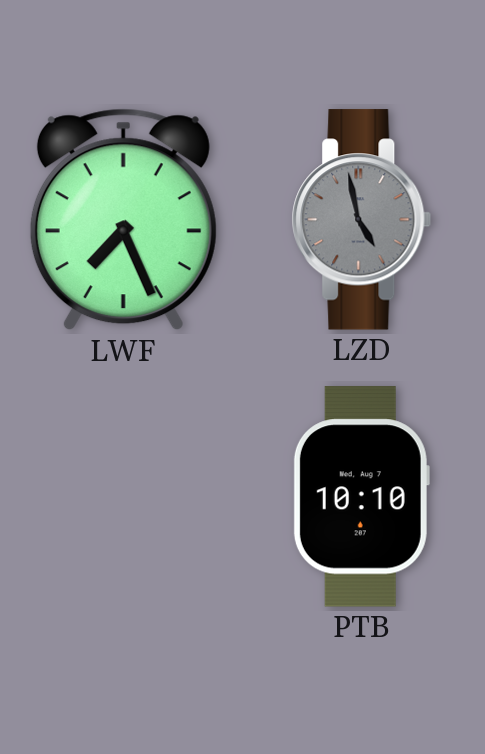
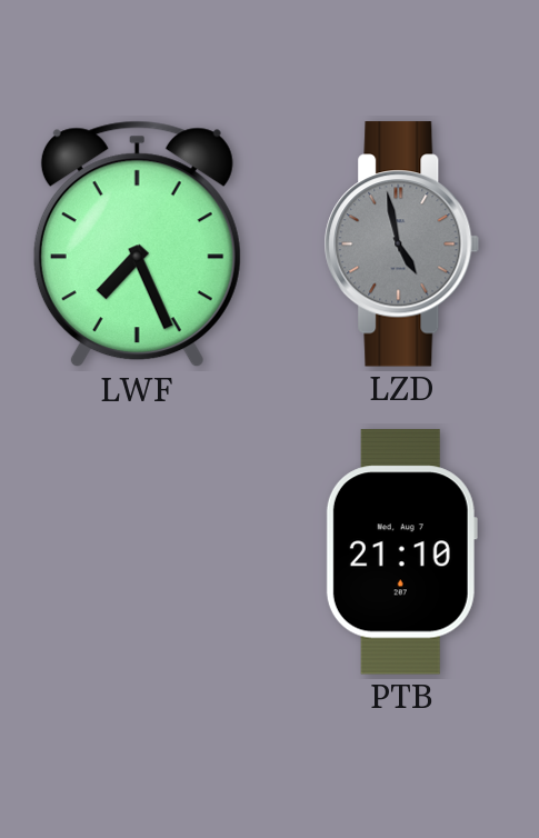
PTB: 10:10 -> 21:10
